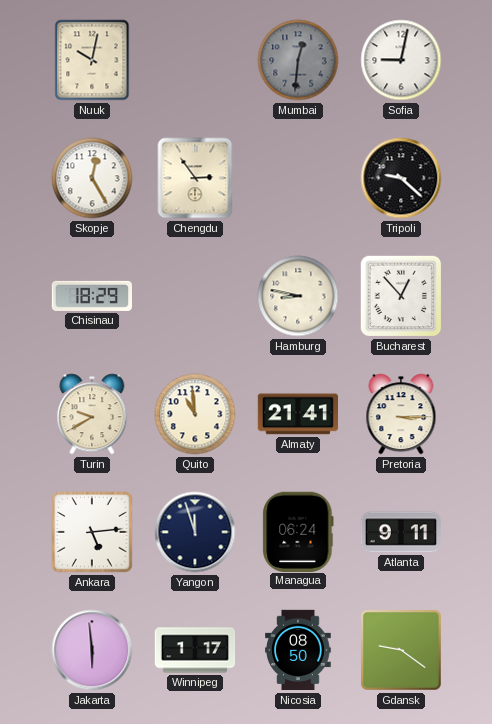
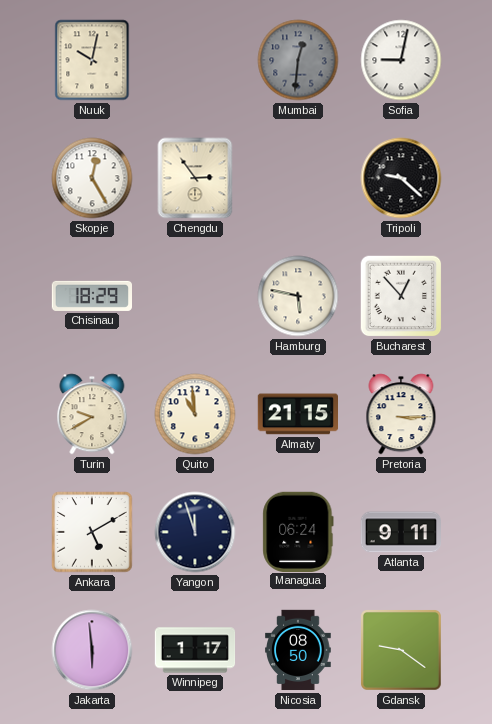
Hamburg: 8:47 -> 5:47
Almaty: 21:41 -> 21:15
Ankara: 5:14 -> 5:10
